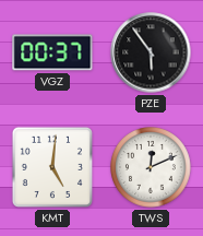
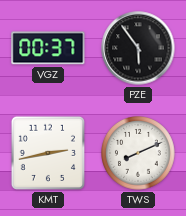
KMT: 5:01 -> 2:43
TWS: 12:11 -> 8:11
